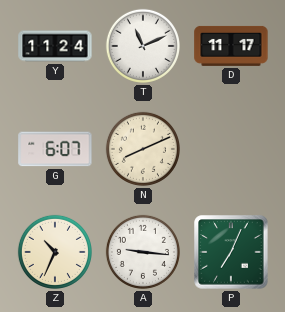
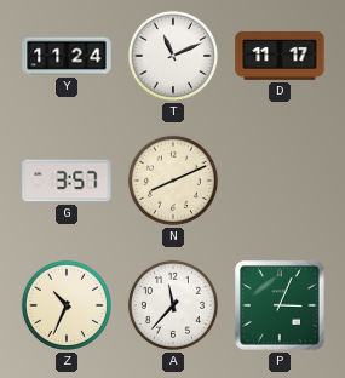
G: 6:07 -> 3:57
A: 9:16 -> 11:37
P: 7:04 -> 3:04
